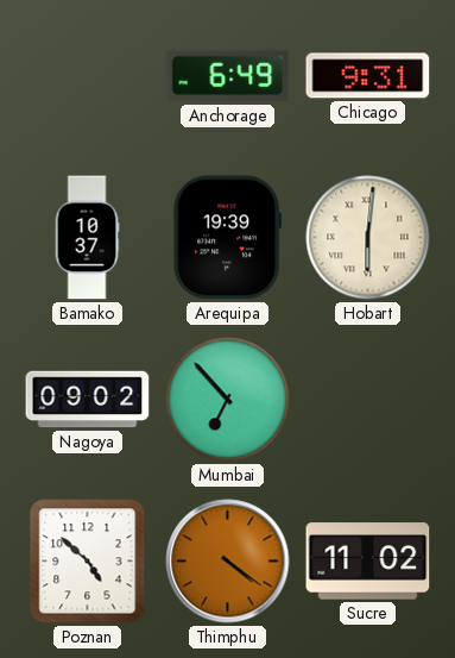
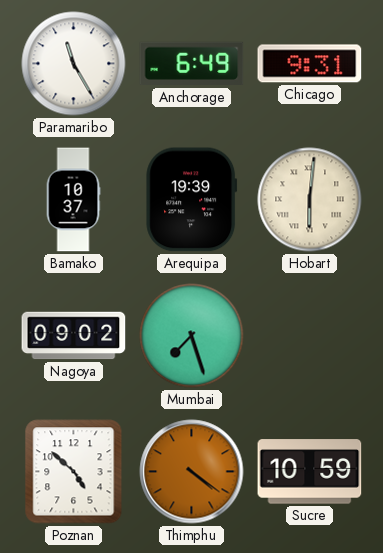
Paramaribo: none -> 11:25
Mumbai: 6:53 -> 7:27
Sucre: 11:02 -> 10:59
